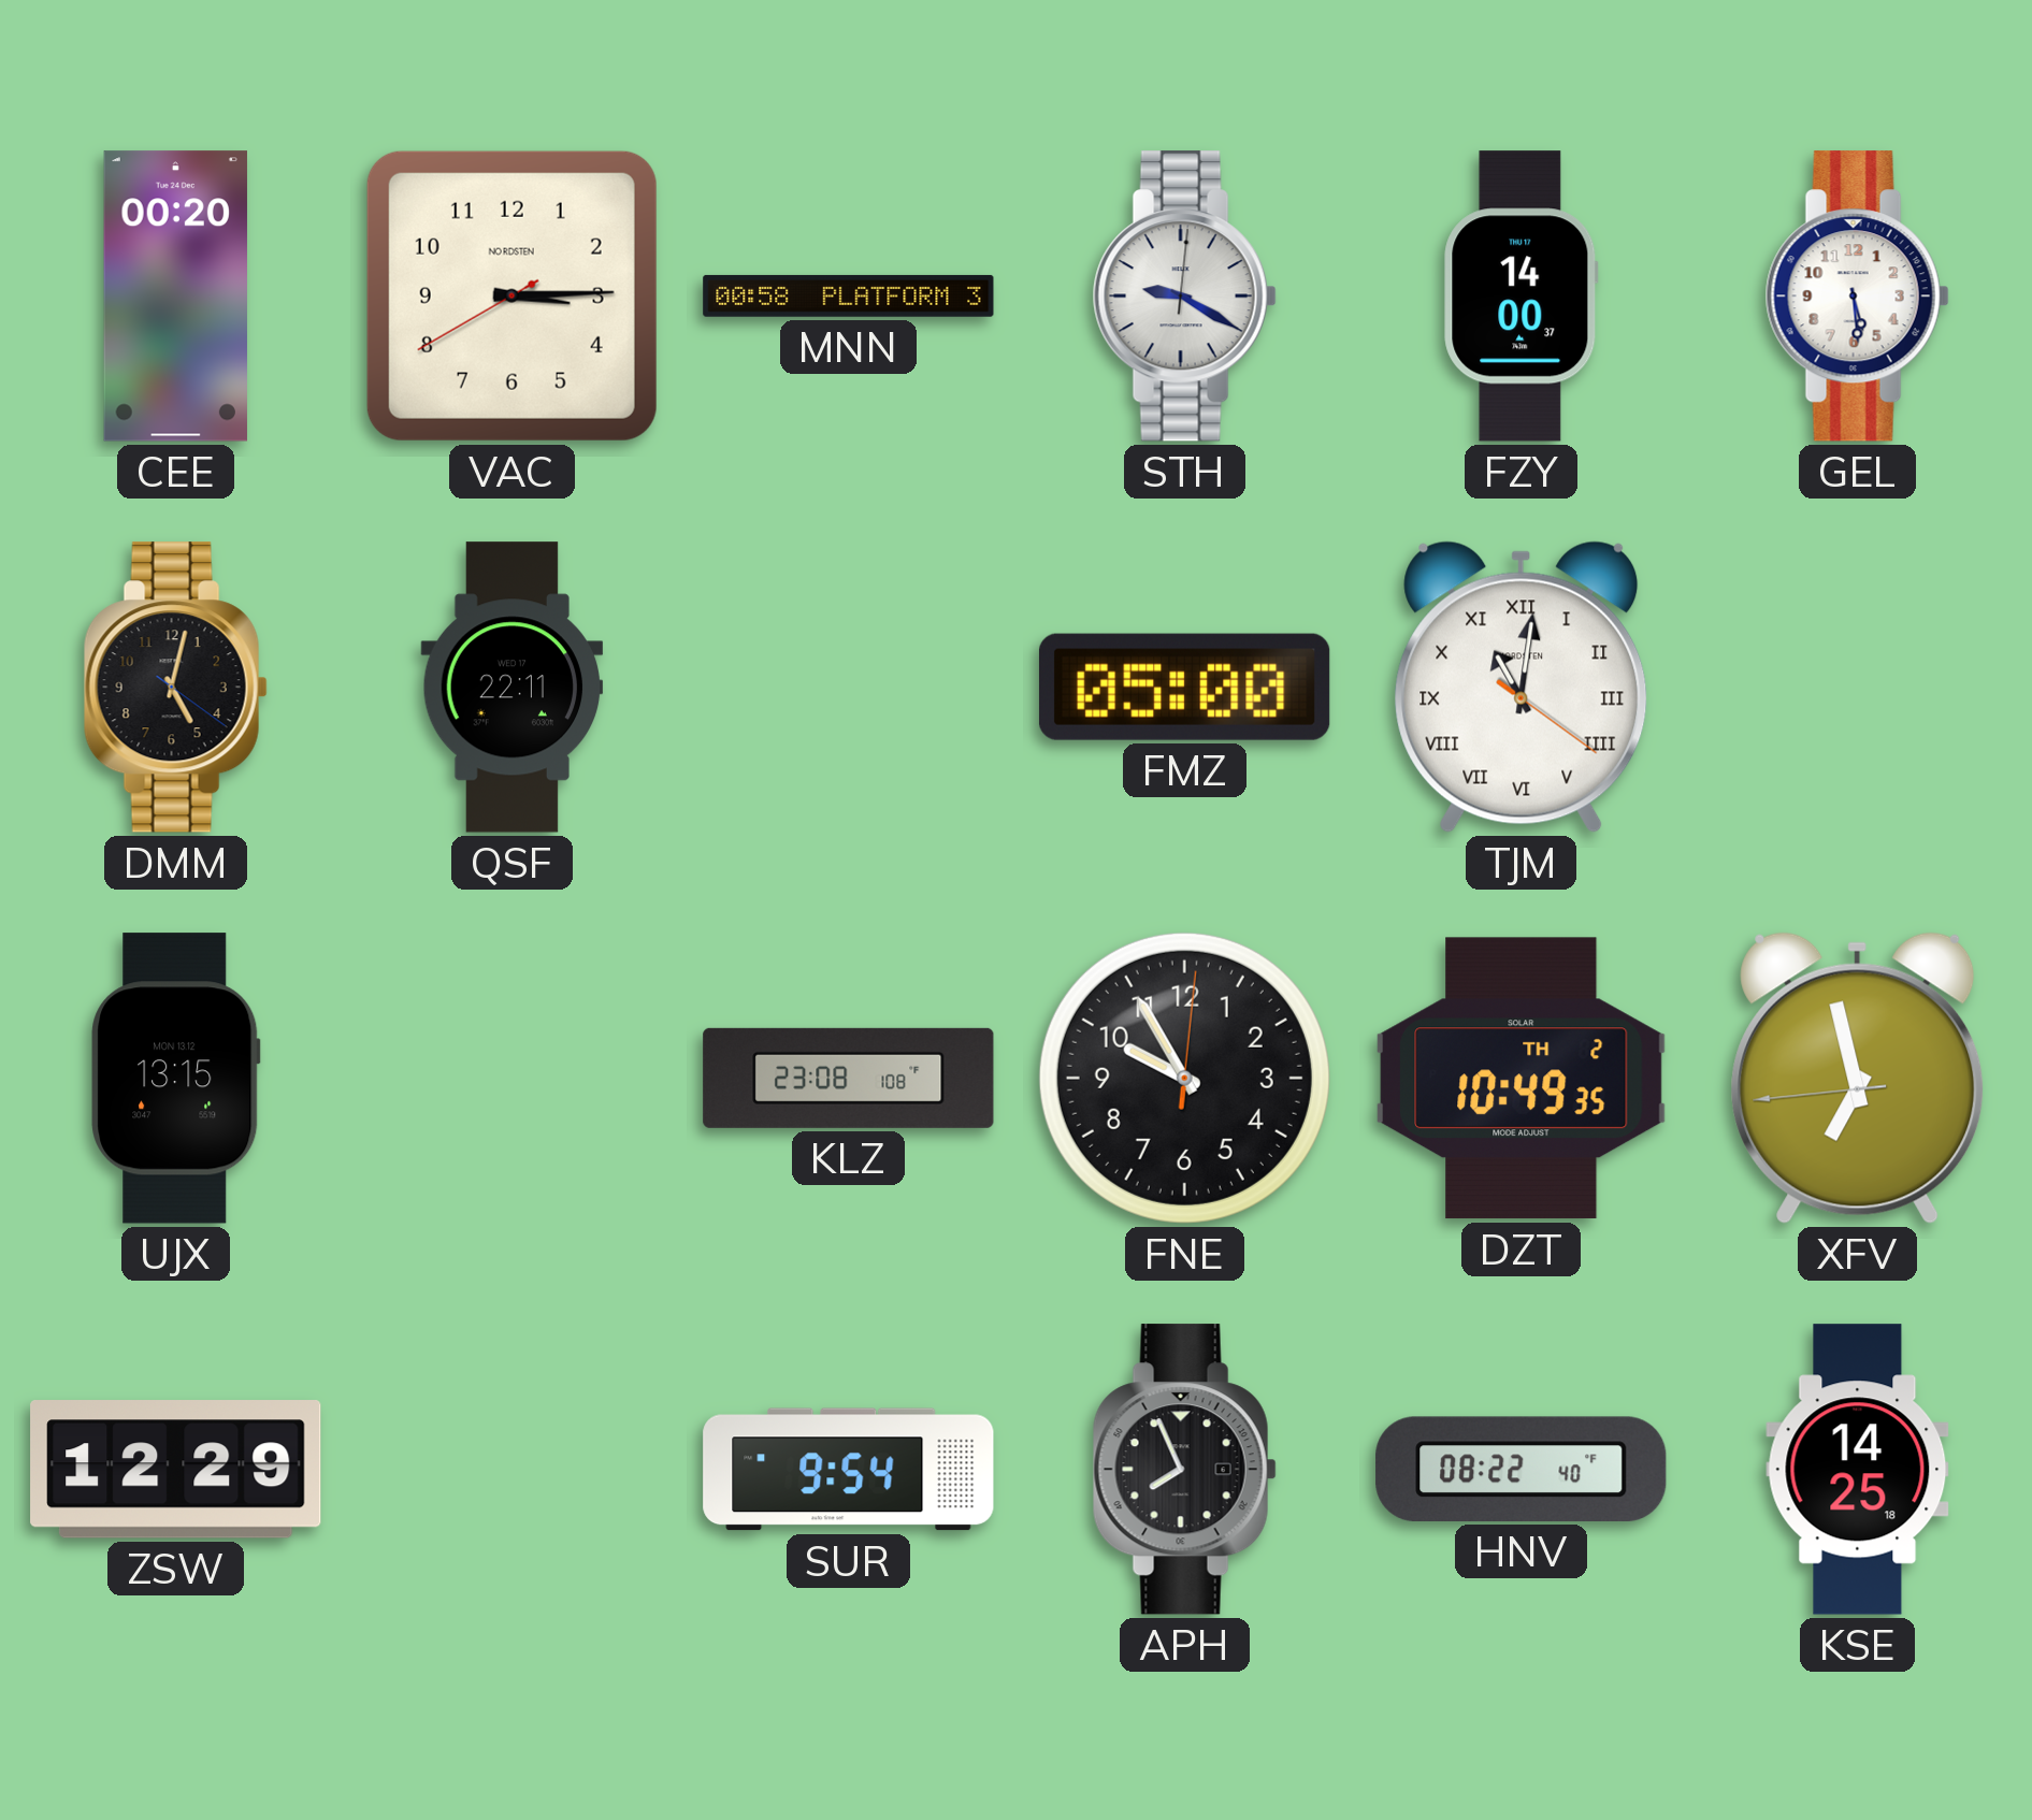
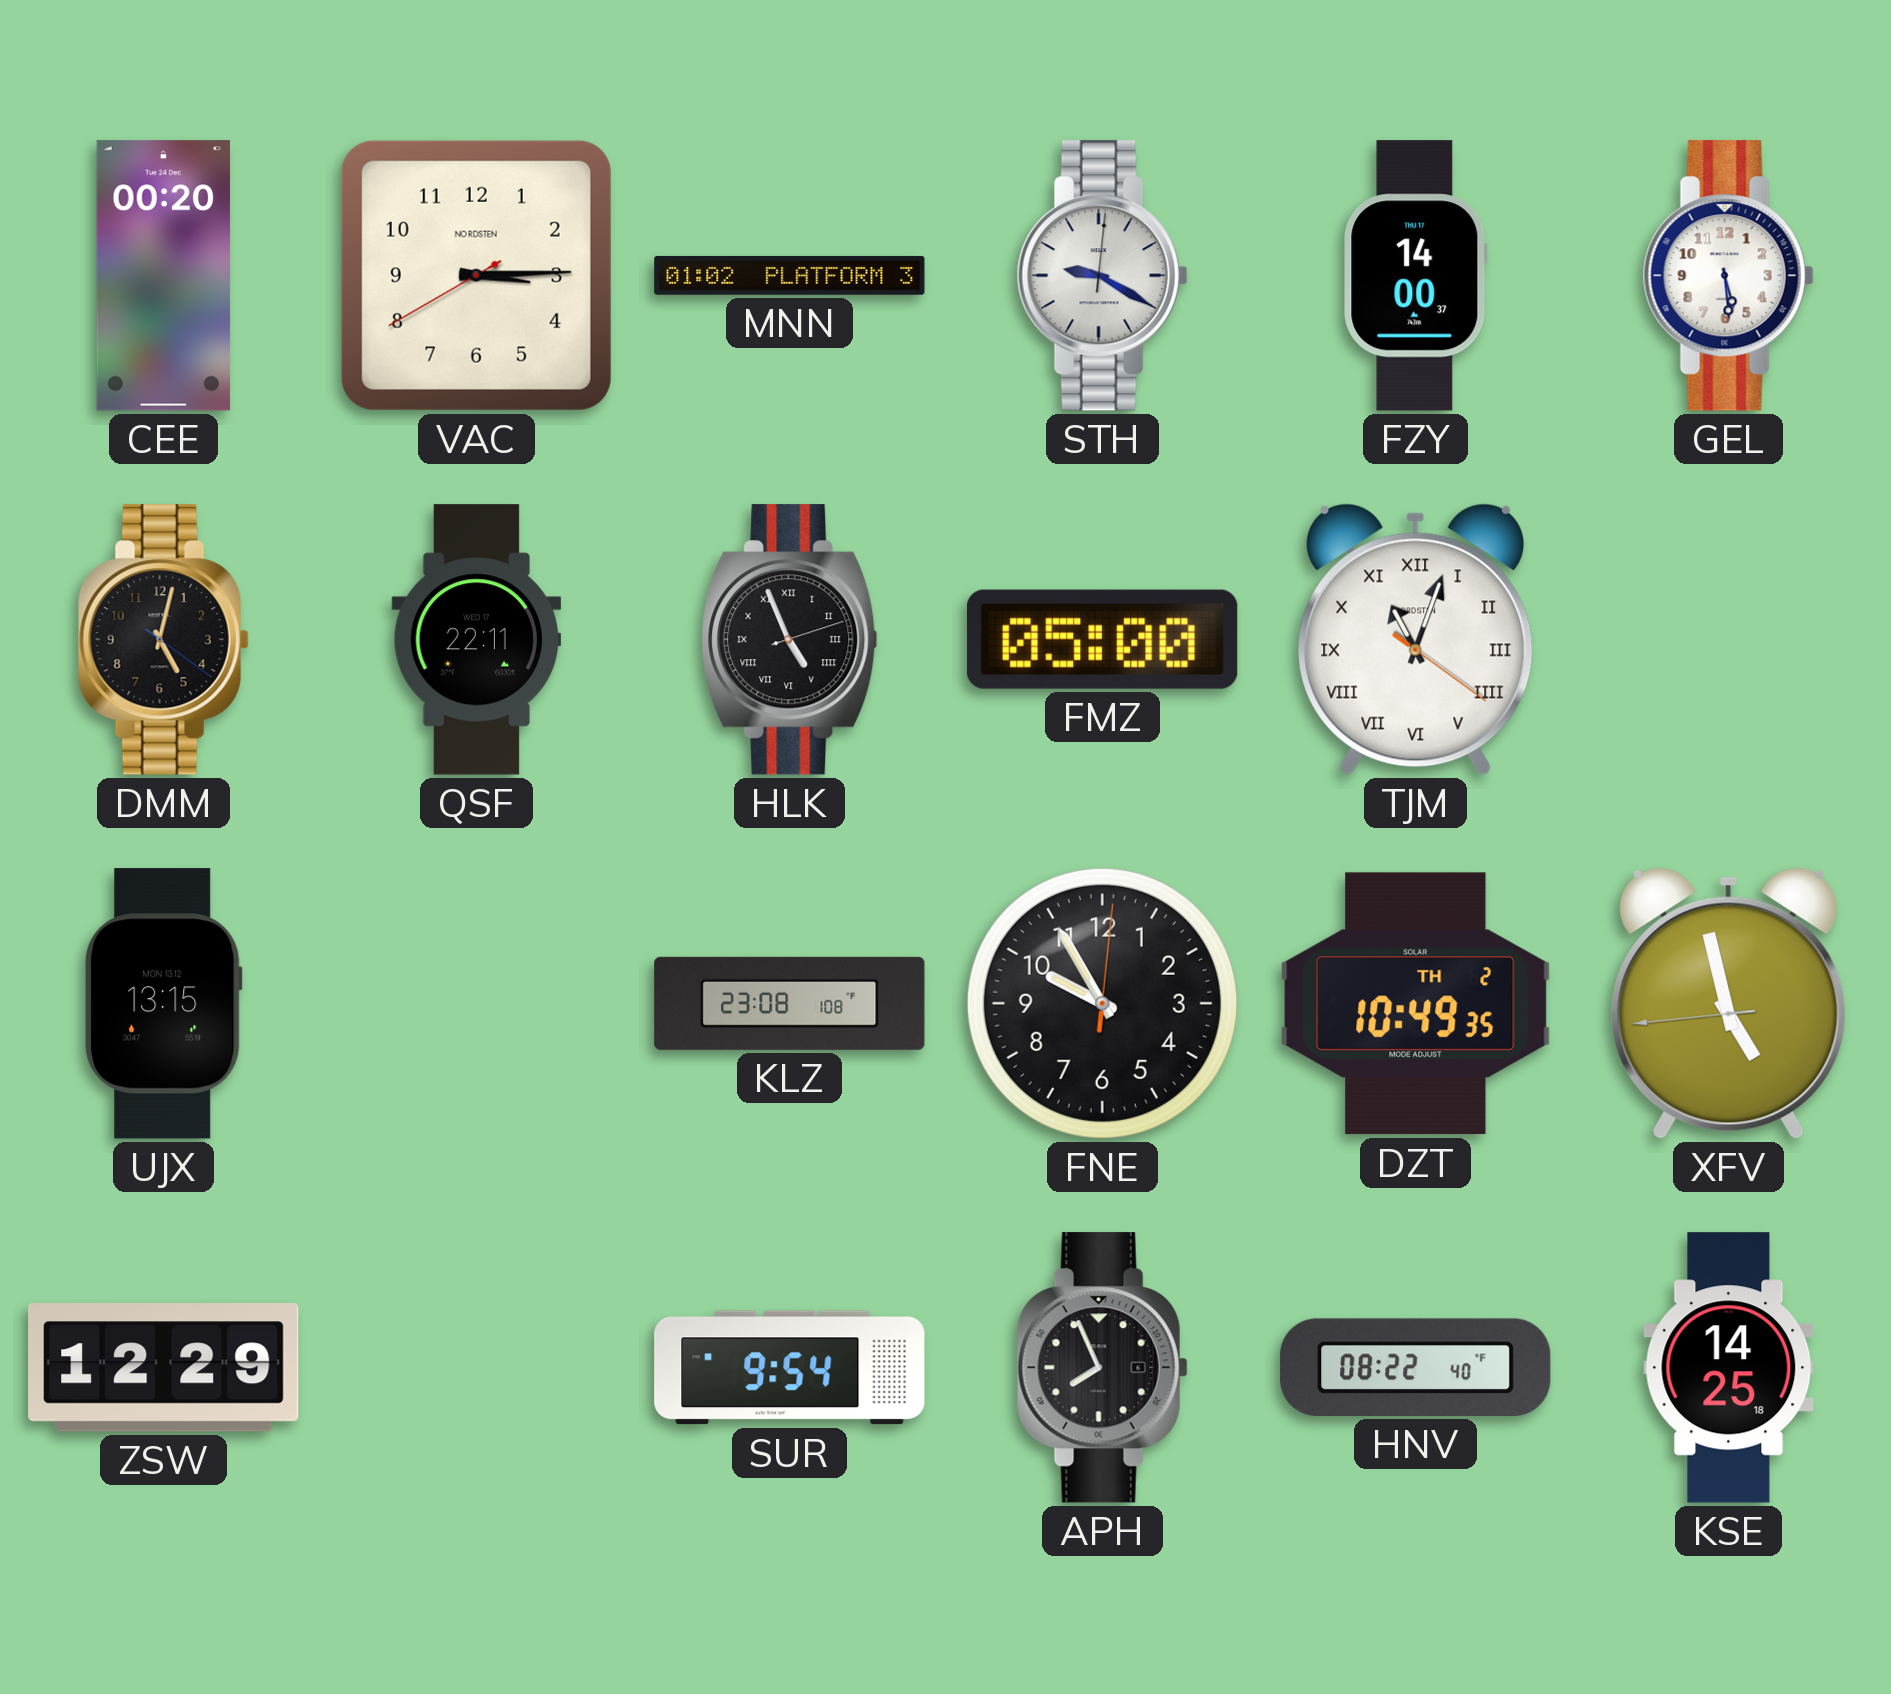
MNN: 00:58 -> 01:02
HLK: none -> 4:56
TJM: 11:01 -> 11:03
XFV: 6:57 -> 4:57
